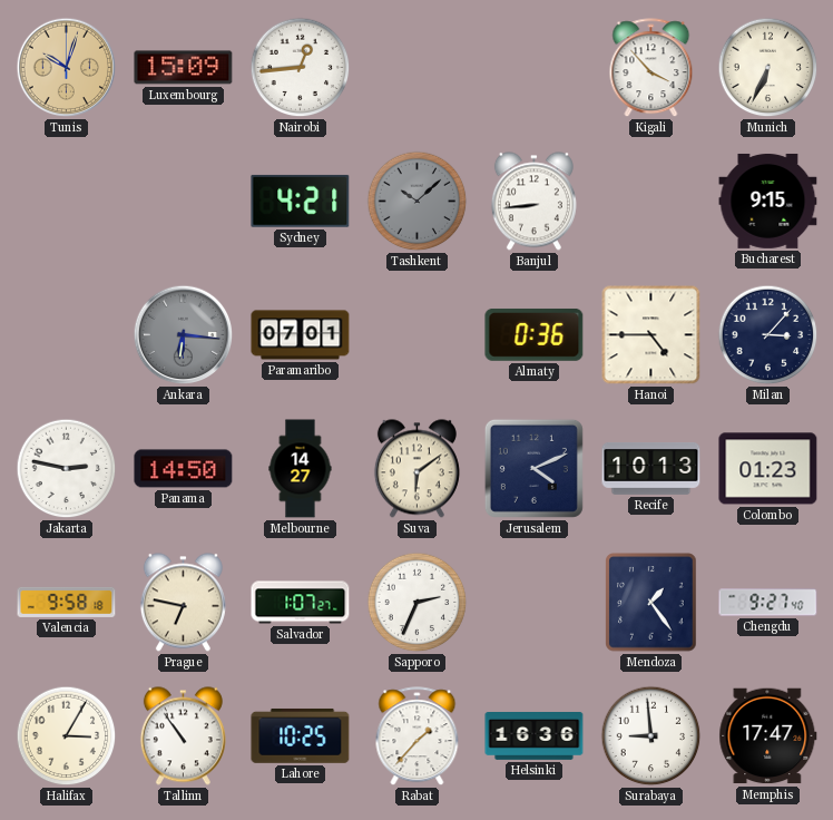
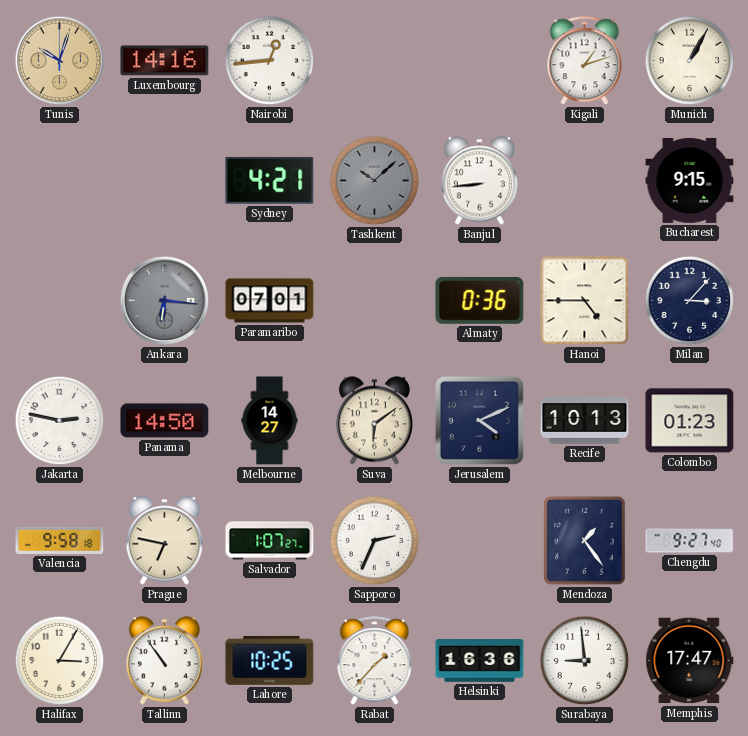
Luxembourg: 15:09 -> 14:16
Kigali: 3:53 -> 1:12
Munich: 6:34 -> 1:05
